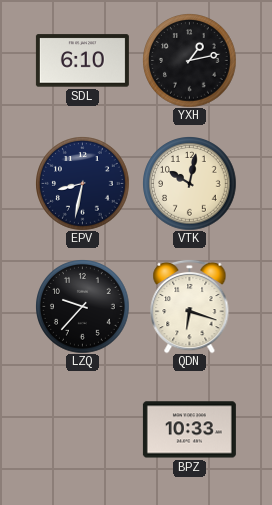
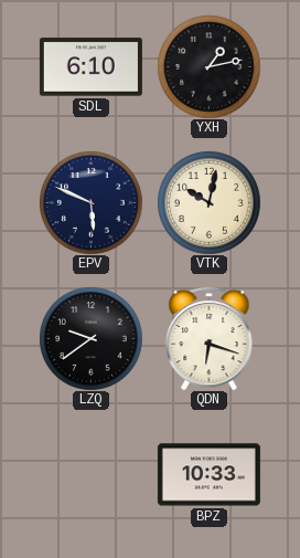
EPV: 8:32 -> 5:49
LZQ: 9:37 -> 9:39
